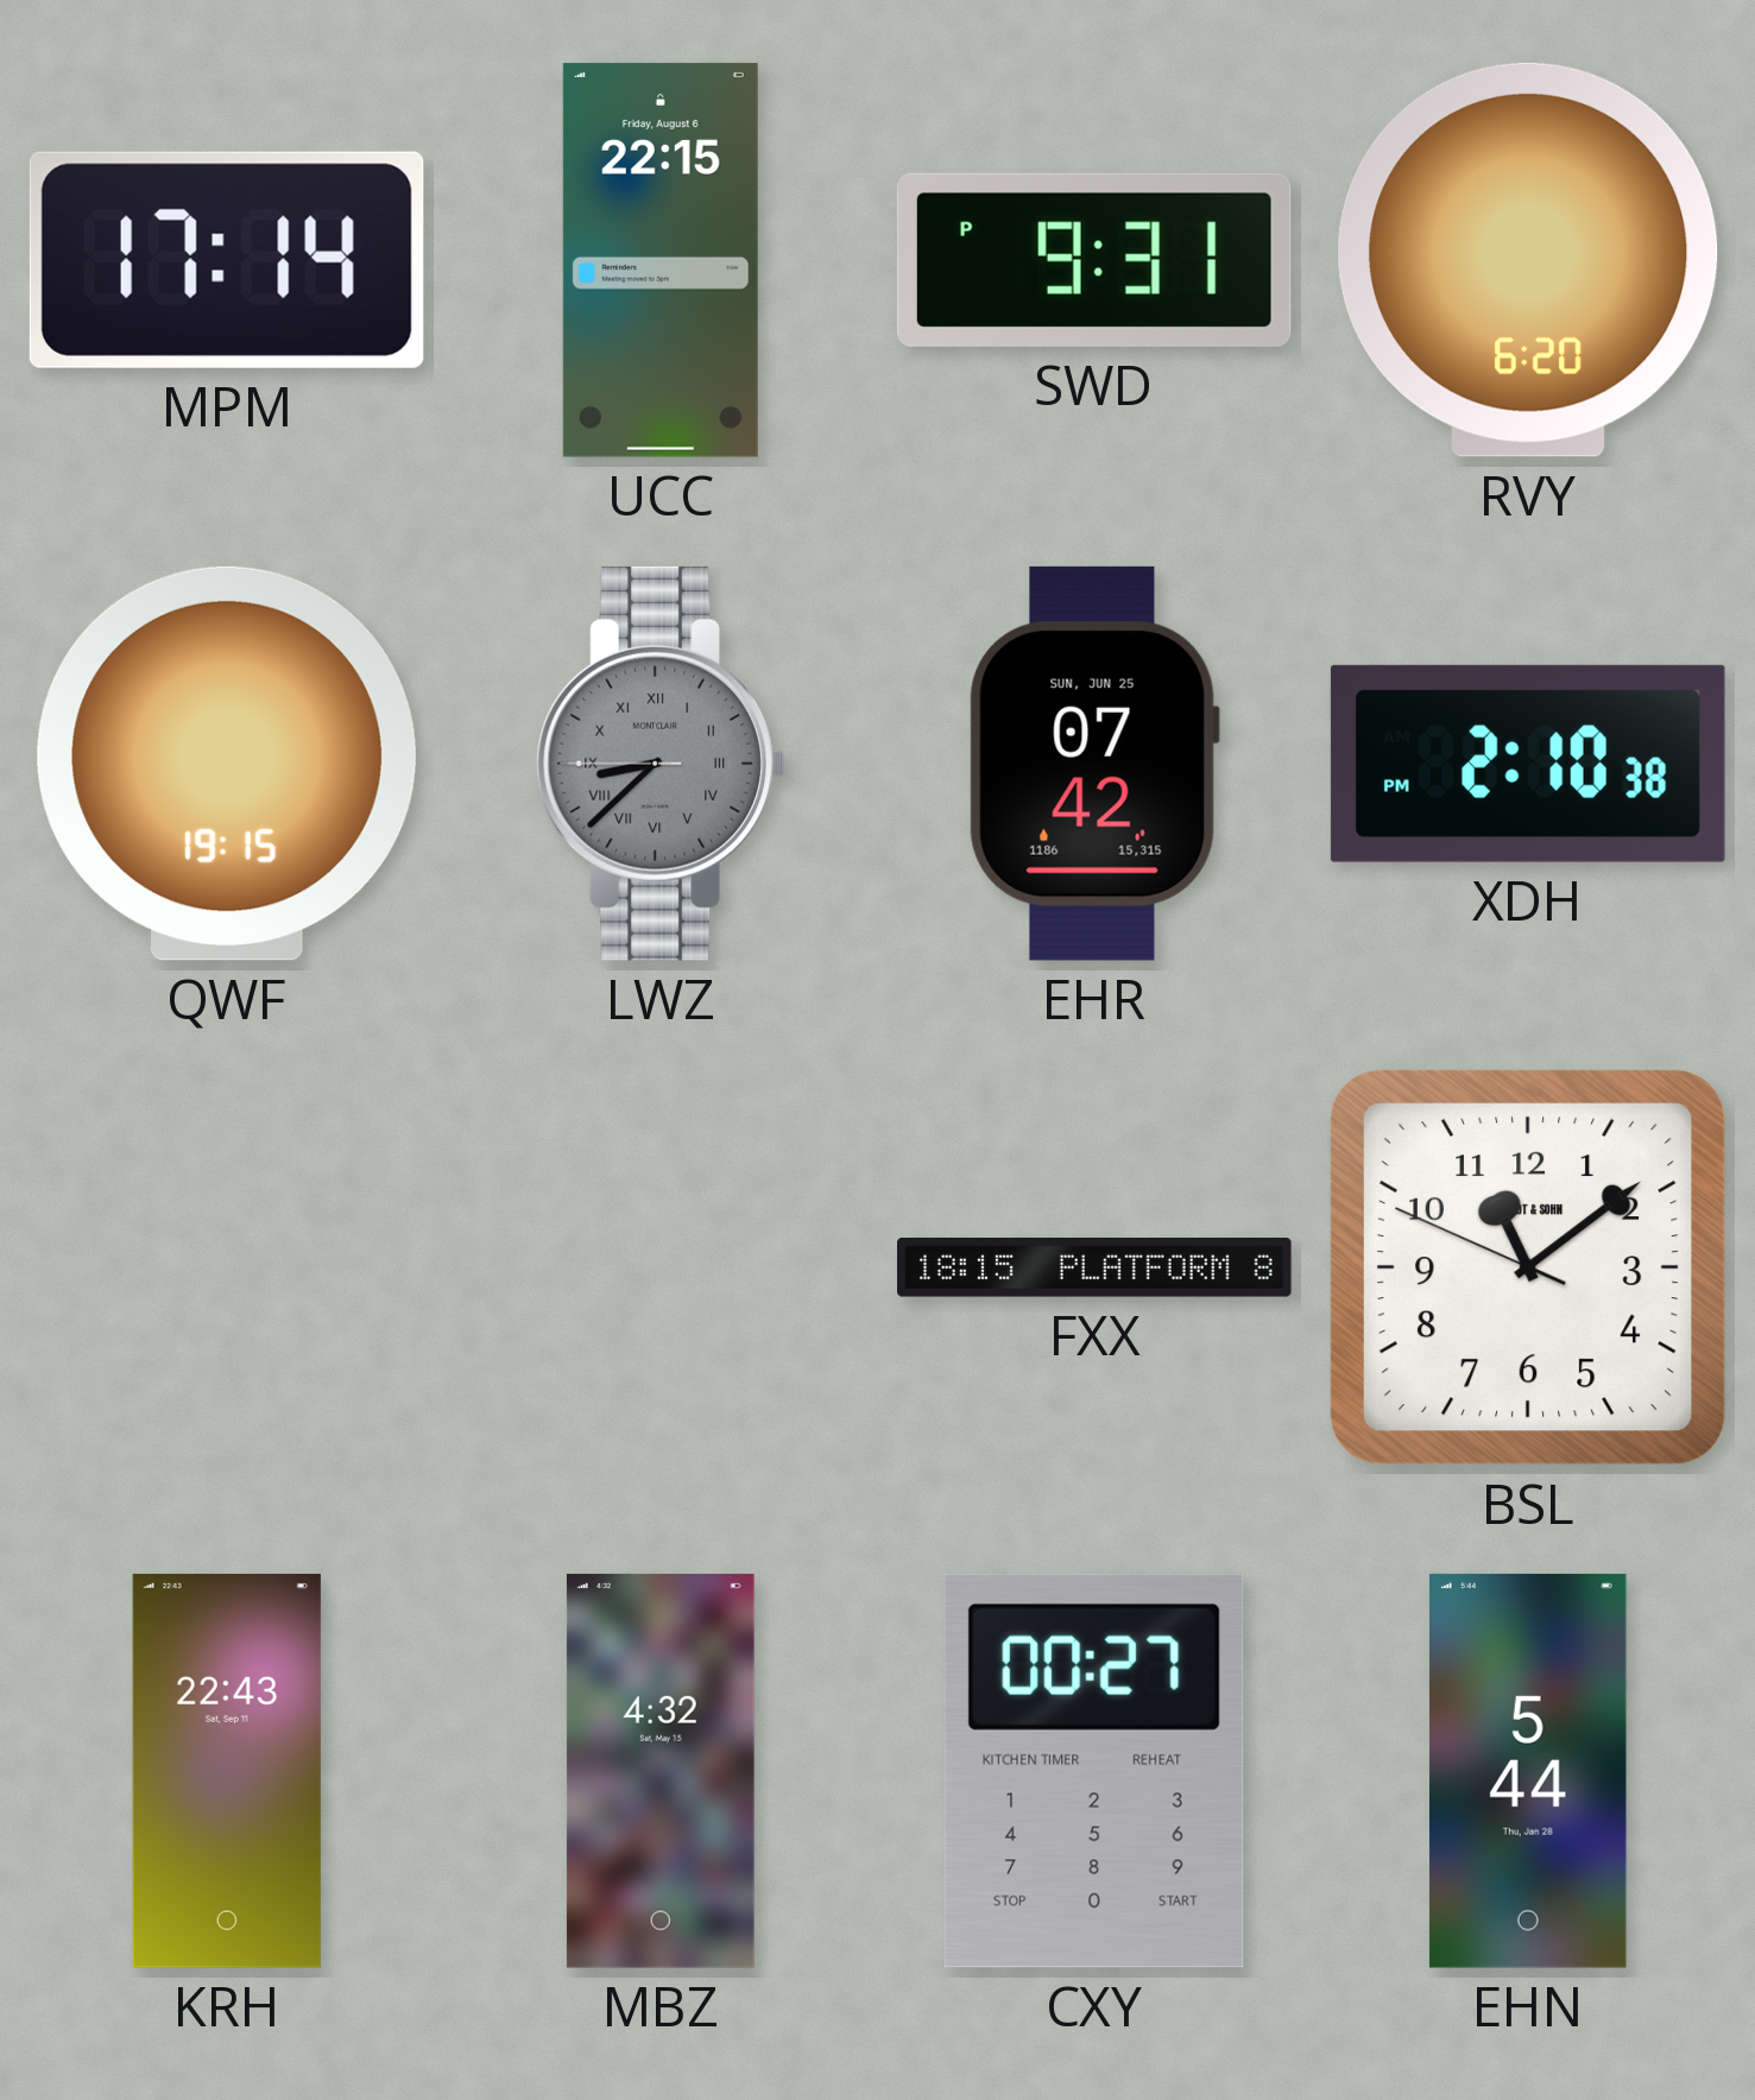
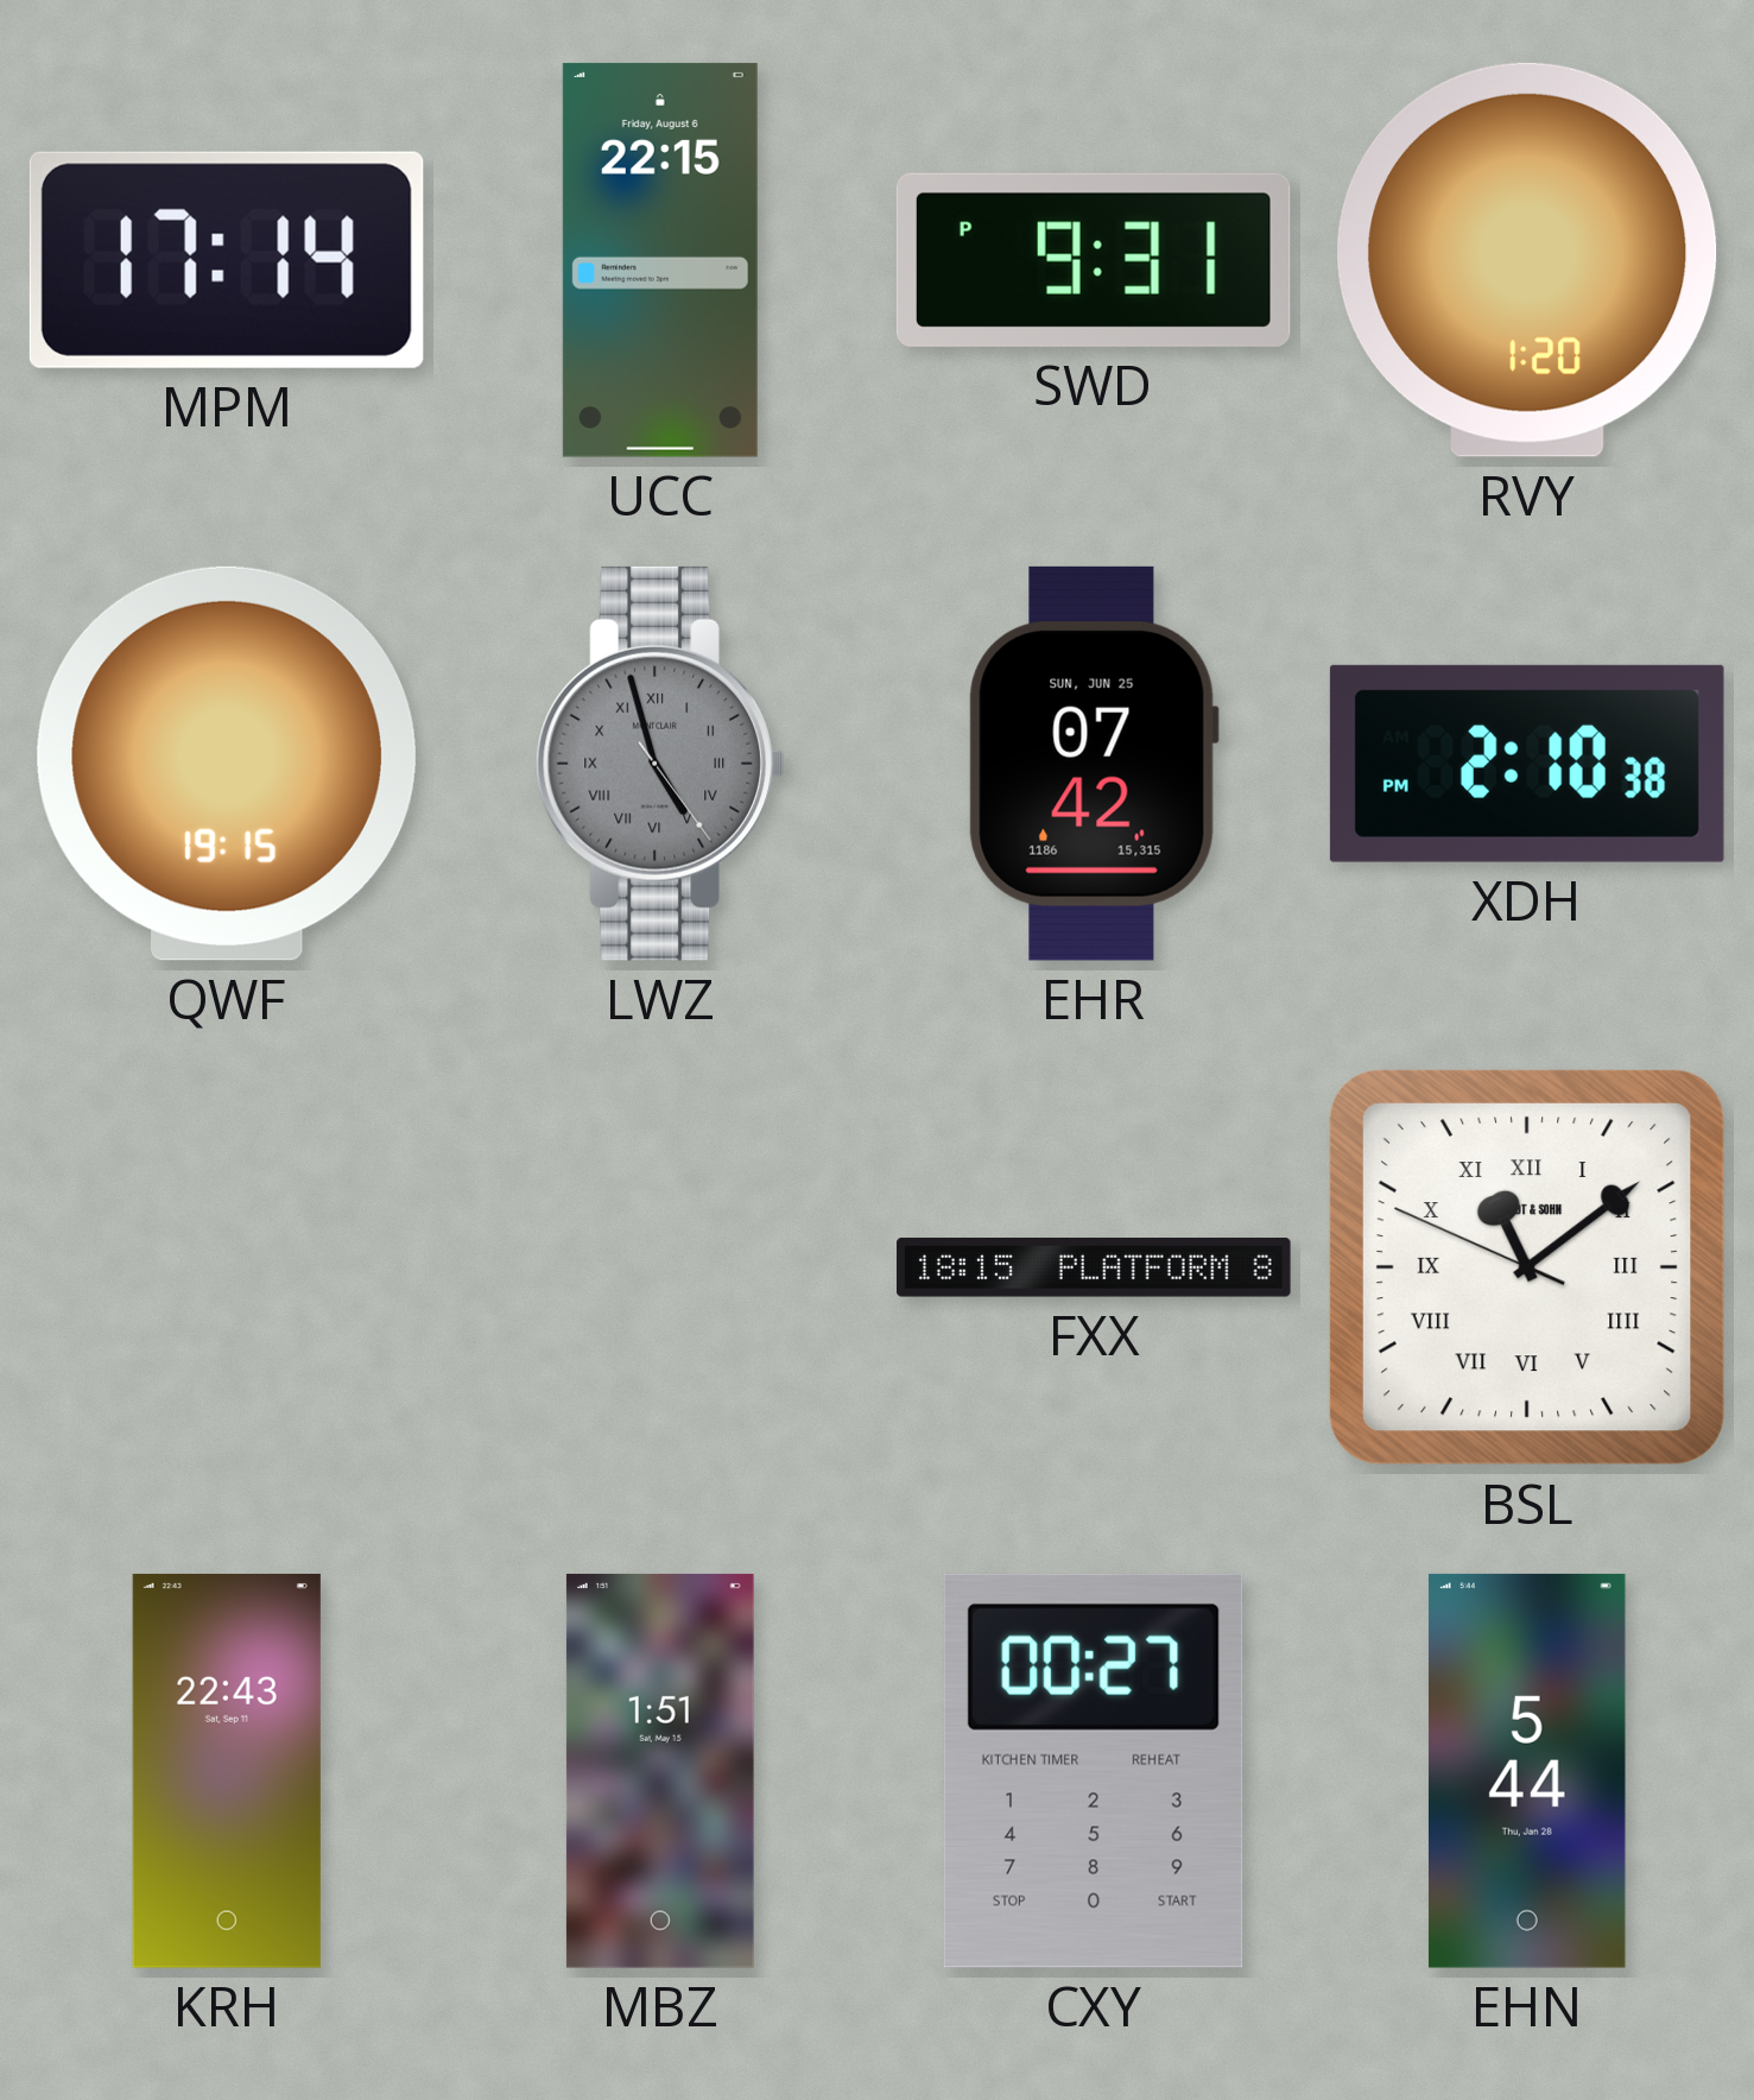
RVY: 6:20 -> 1:20
LWZ: 8:37 -> 4:57
BSL numerals: Arabic -> Roman
MBZ: 4:32 -> 1:51
